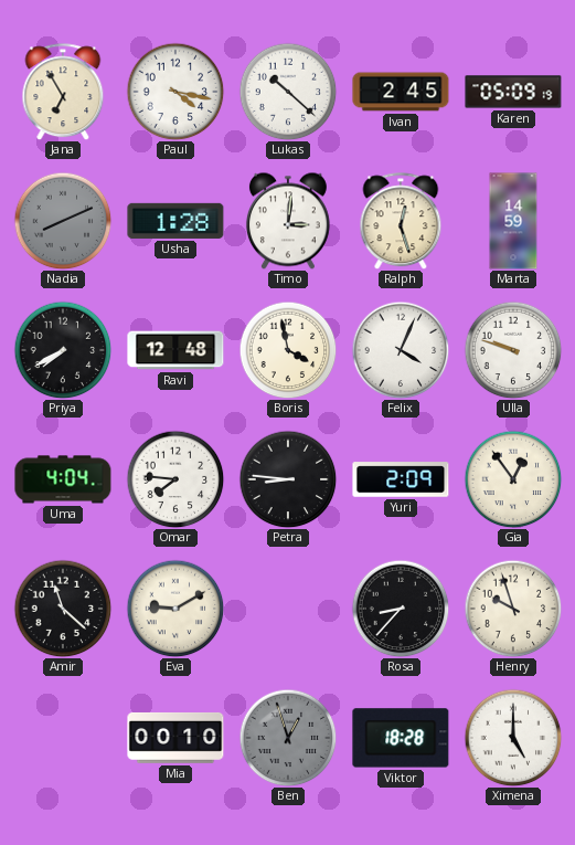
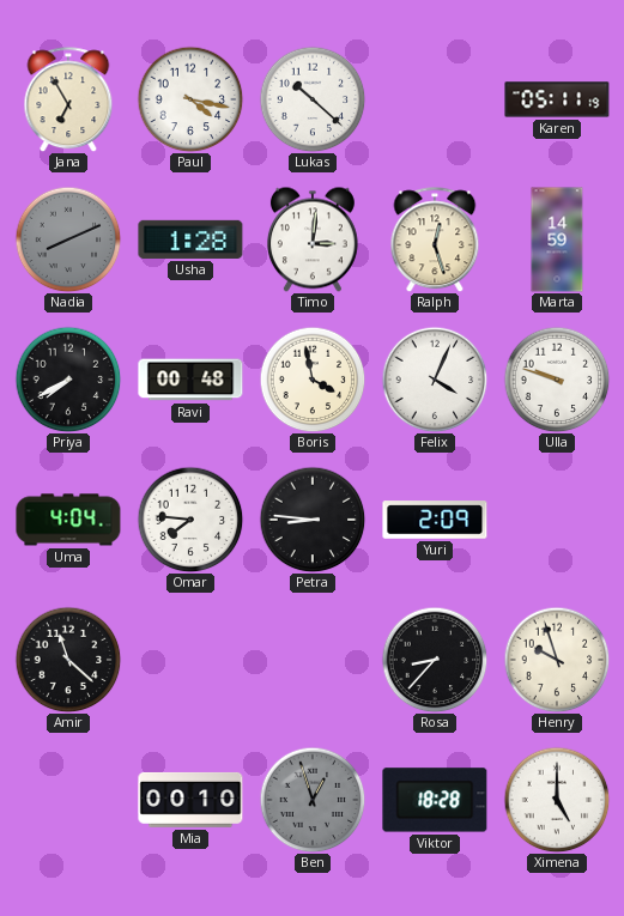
Ivan: 2:45 -> none
Karen: 05:09 -> 05:11
Ravi: 12:48 -> 00:48
Gia: 12:54 -> none
Eva: 9:10 -> none
